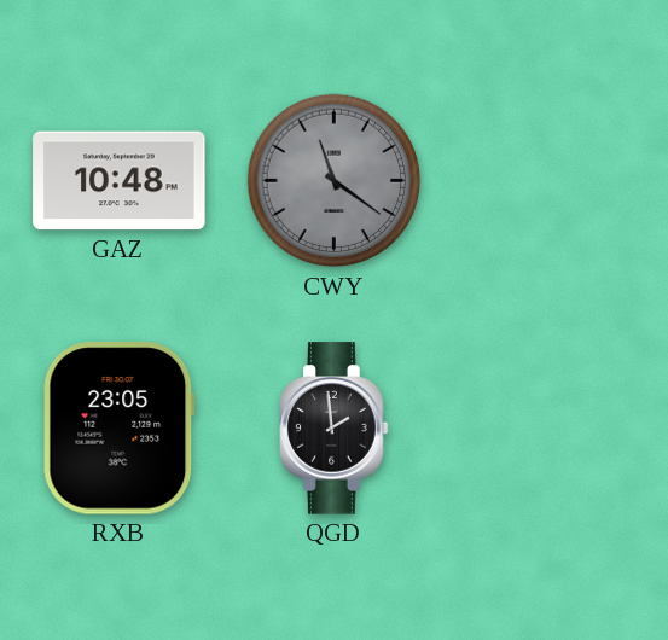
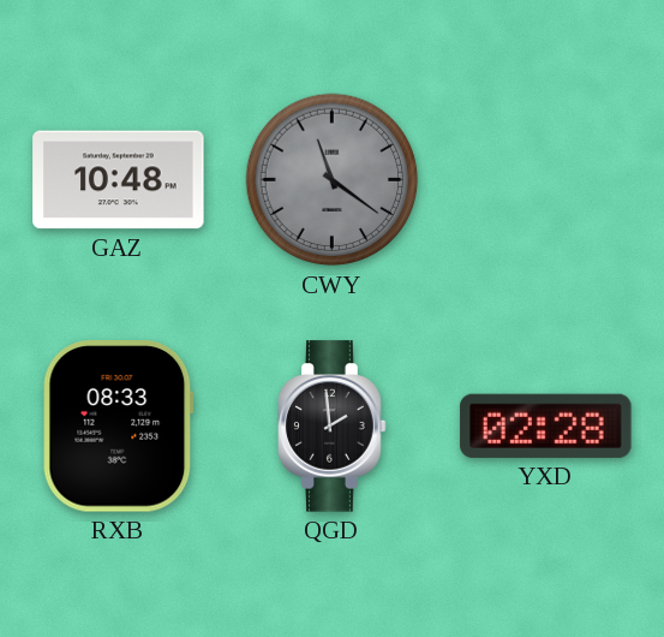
RXB: 23:05 -> 08:33
YXD: none -> 02:28
